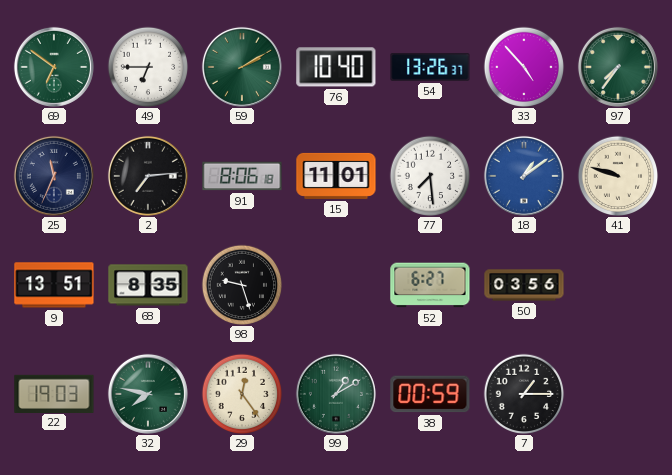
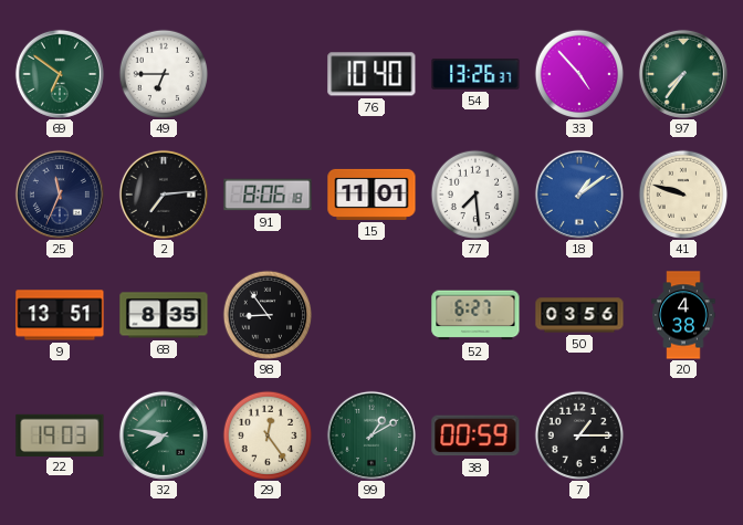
59: 2:10 -> none
98: 9:27 -> 8:54
20: none -> 4:38
